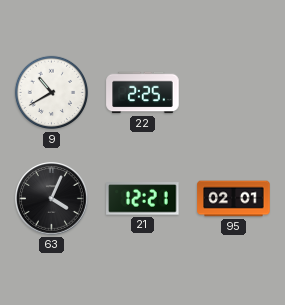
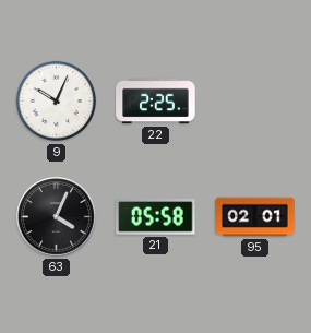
9: 10:40 -> 10:04
21: 12:21 -> 05:58
